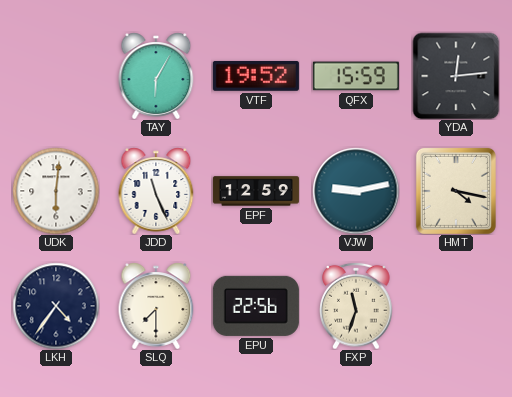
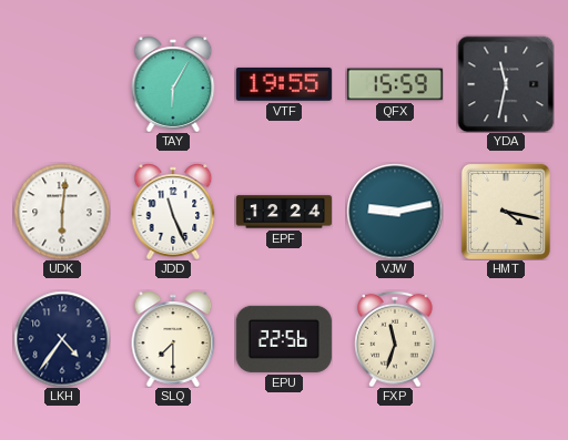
VTF: 19:52 -> 19:55
YDA: 12:14 -> 11:32
EPF: 12:59 -> 12:24
